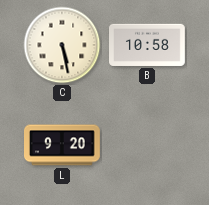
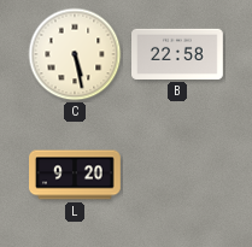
B: 10:58 -> 22:58
